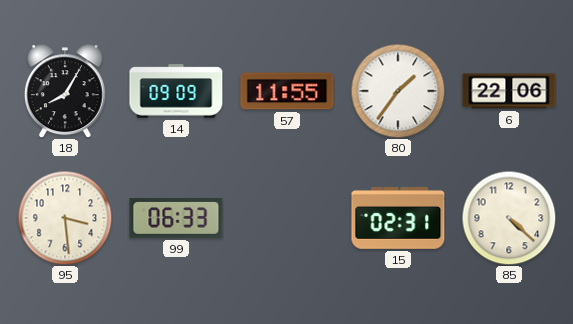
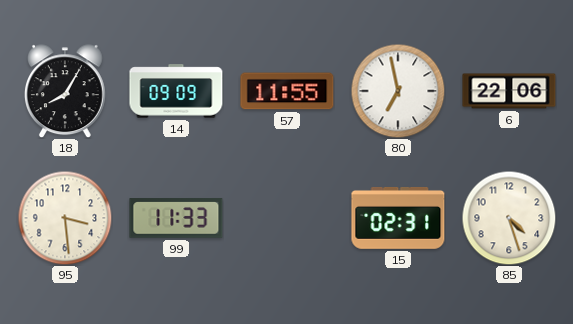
80: 1:36 -> 6:58
99: 06:33 -> 11:33
85: 4:22 -> 4:27
